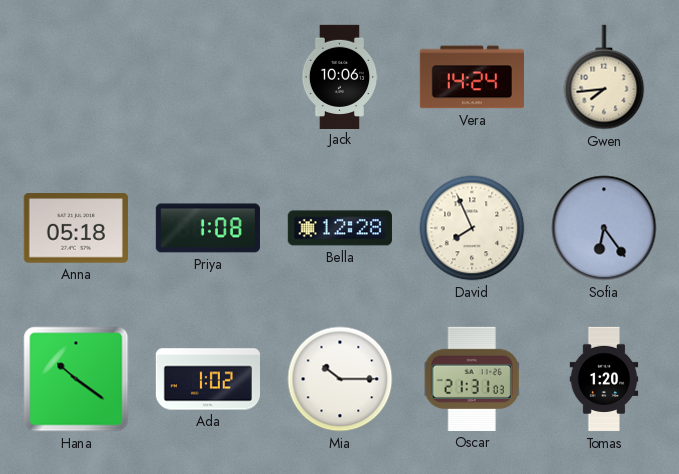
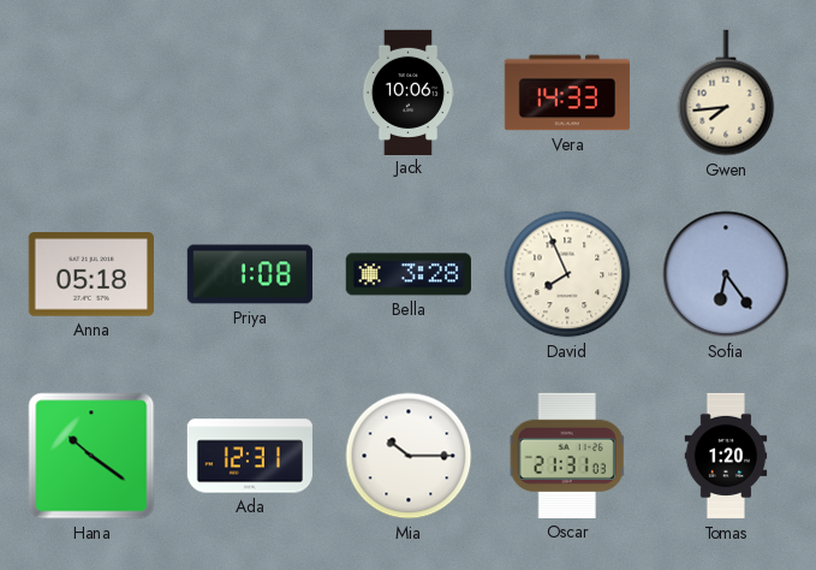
Vera: 14:24 -> 14:33
Bella: 12:28 -> 3:28
Ada: 1:02 -> 12:31
